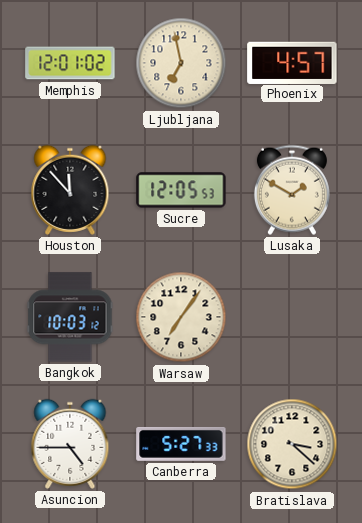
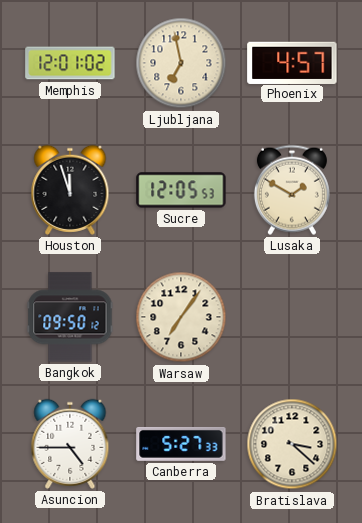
Houston: 11:53 -> 11:57
Bangkok: 10:03 -> 09:50
